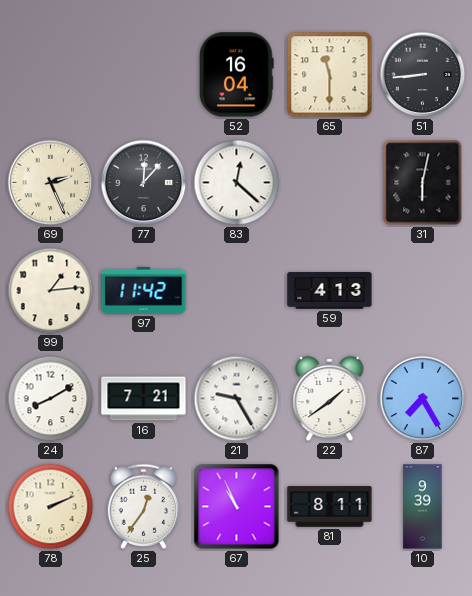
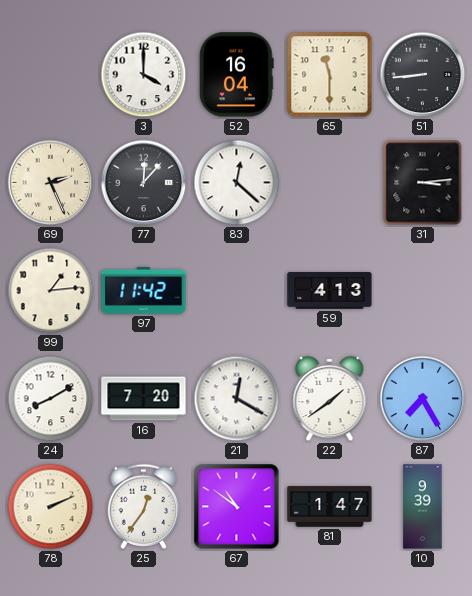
3: none -> 4:00
31: 6:02 -> 3:14
16: 7:21 -> 7:20
21: 9:25 -> 12:20
67: 10:56 -> 10:51
81: 8:11 -> 1:47
